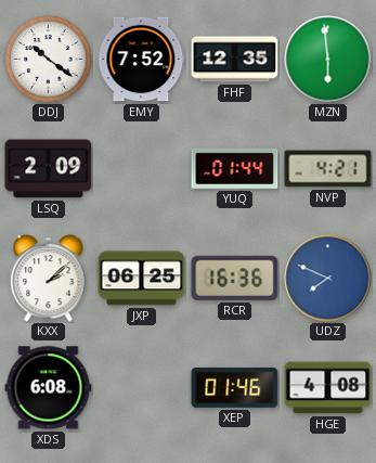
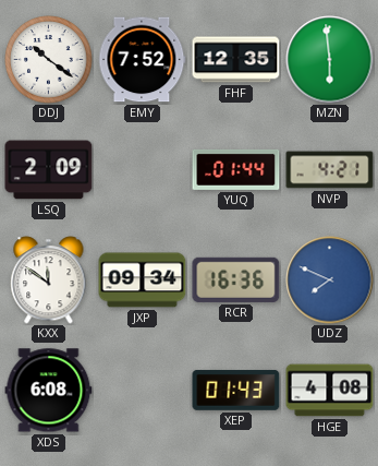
KXX: 2:08 -> 11:51
JXP: 06:25 -> 09:34
XEP: 01:46 -> 01:43
